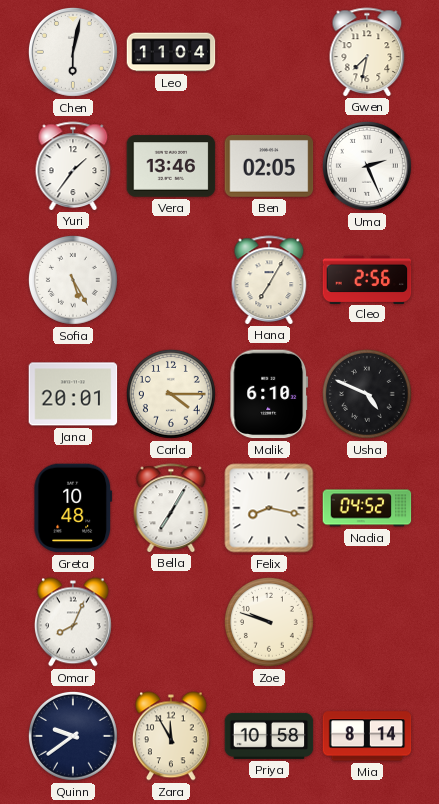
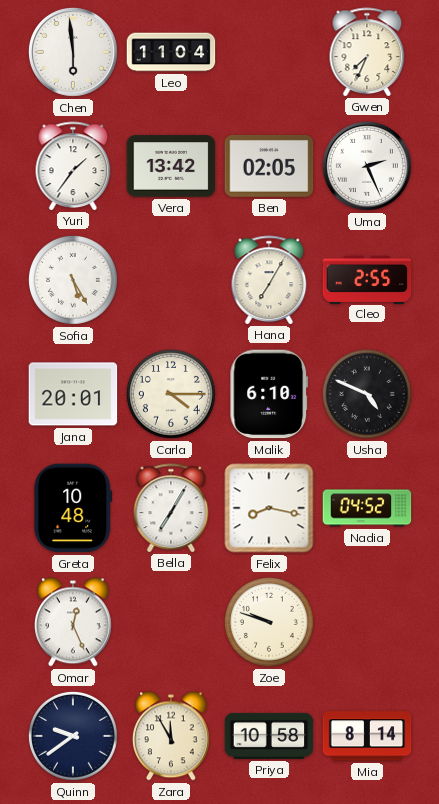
Chen: 6:02 -> 5:59
Gwen: 7:32 -> 7:34
Vera: 13:46 -> 13:42
Cleo: 2:56 -> 2:55
Omar: 8:04 -> 12:26
